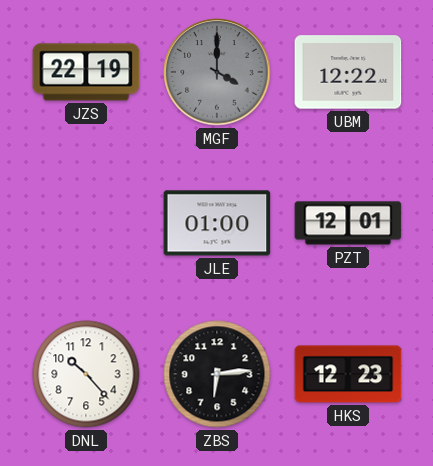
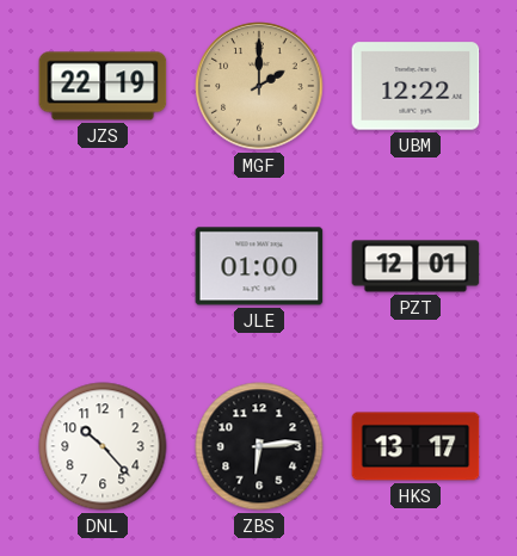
MGF: 4:00 -> 2:00
MGF dial: grey -> champagne
HKS: 12:23 -> 13:17
